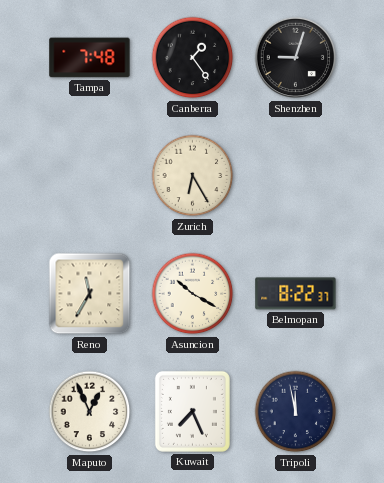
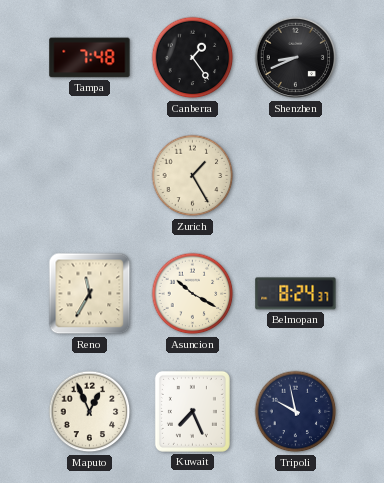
Shenzhen: 9:03 -> 8:41
Zurich: 6:25 -> 1:25
Belmopan: 8:22 -> 8:24
Tripoli: 11:58 -> 9:58
